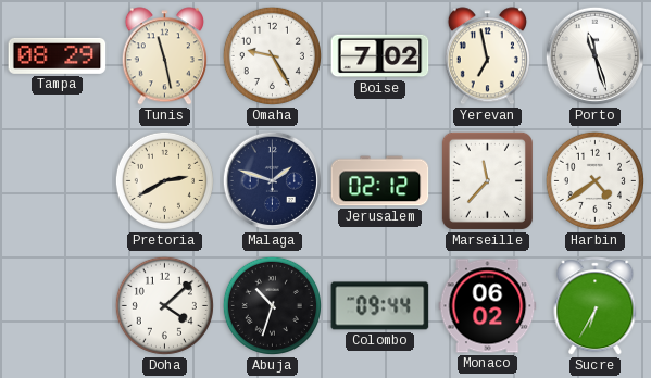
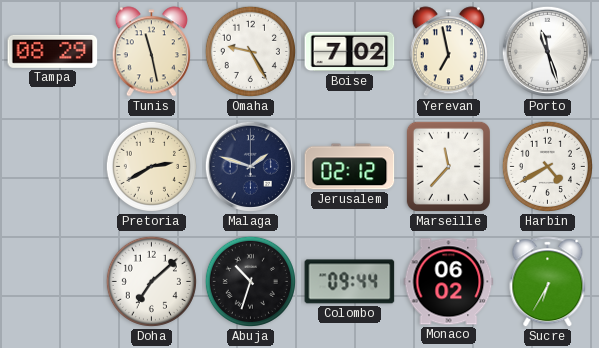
Harbin: 4:39 -> 4:40
Doha: 4:08 -> 7:08
